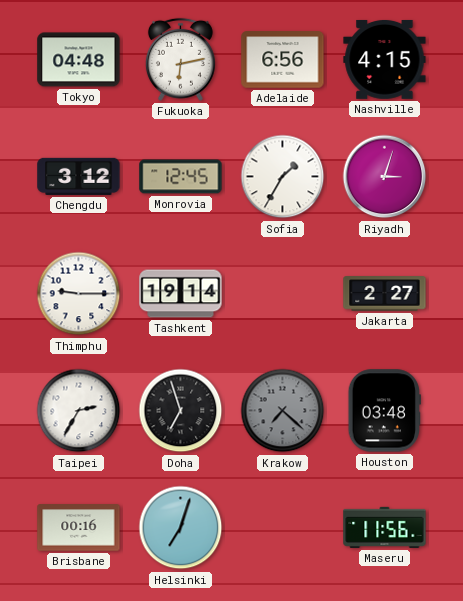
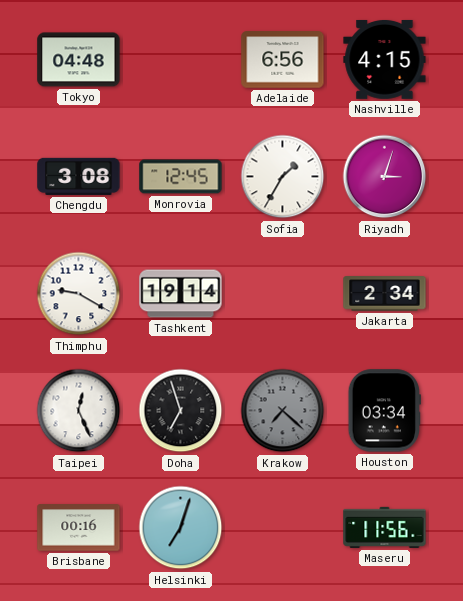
Fukuoka: 6:13 -> none
Chengdu: 3:12 -> 3:08
Thimphu: 9:15 -> 9:20
Jakarta: 2:27 -> 2:34
Taipei: 2:35 -> 12:26
Houston: 03:48 -> 03:34
